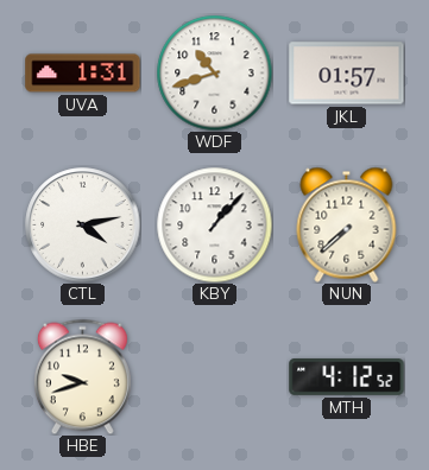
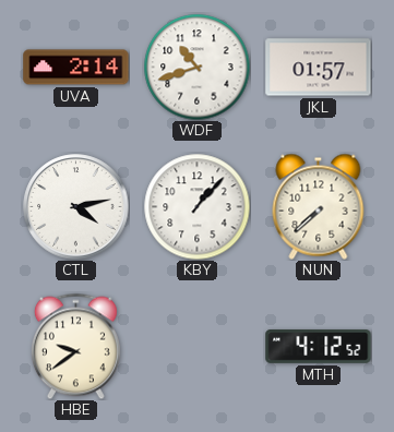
UVA: 1:31 -> 2:14
HBE: 9:42 -> 9:39
